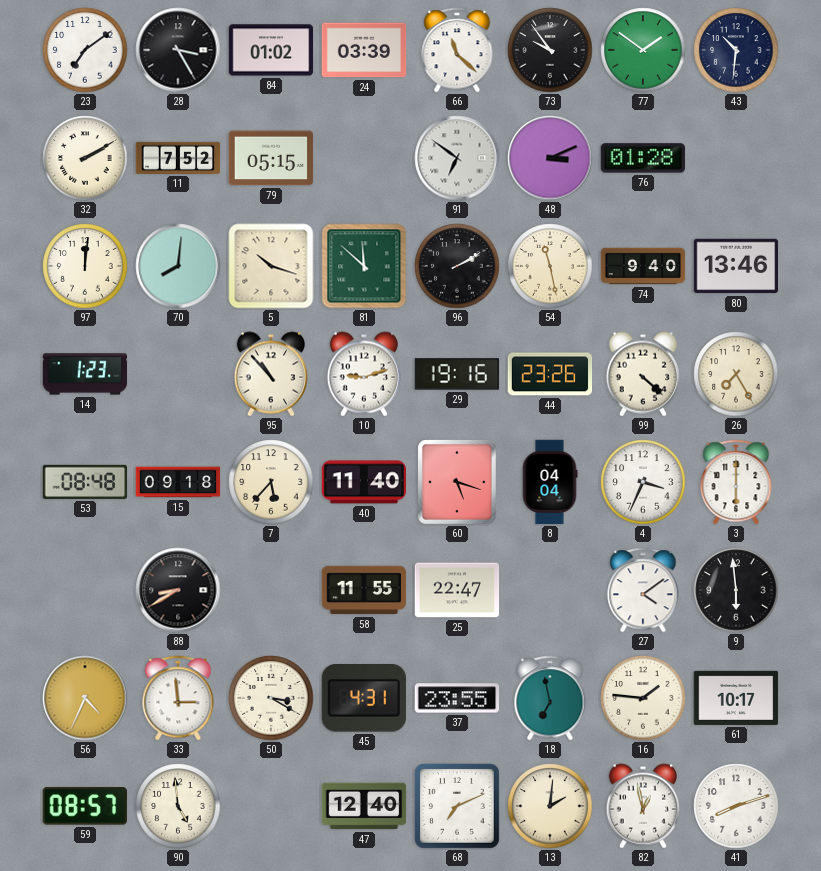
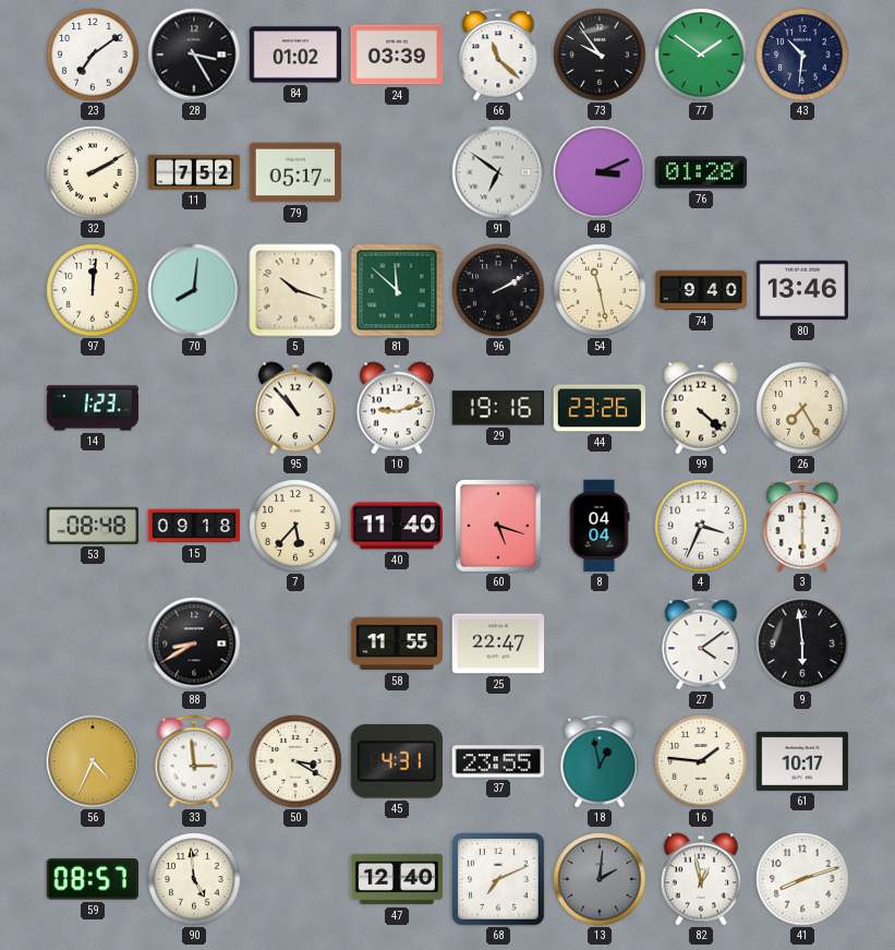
79: 05:15 -> 05:17
18: 6:58 -> 12:58
13 dial: cream -> grey
